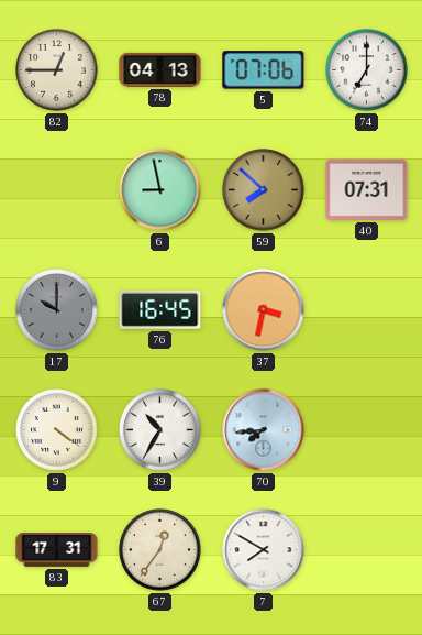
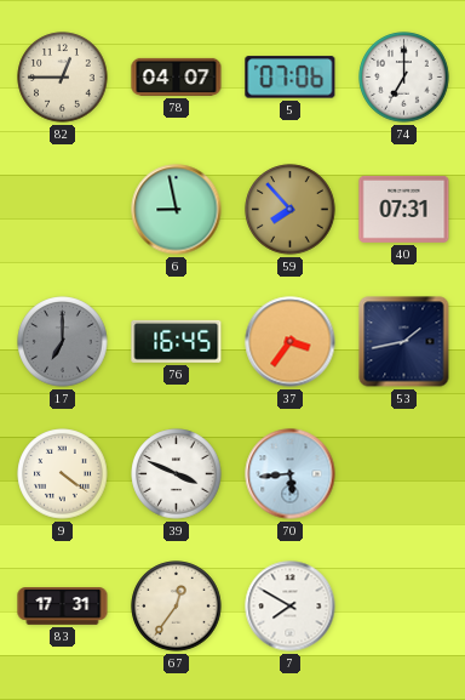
78: 04:13 -> 04:07
59: 7:52 -> 7:53
17: 10:00 -> 7:00
37: 3:32 -> 3:36
53: none -> 1:43
39: 10:35 -> 3:49
70: 7:44 -> 5:44
